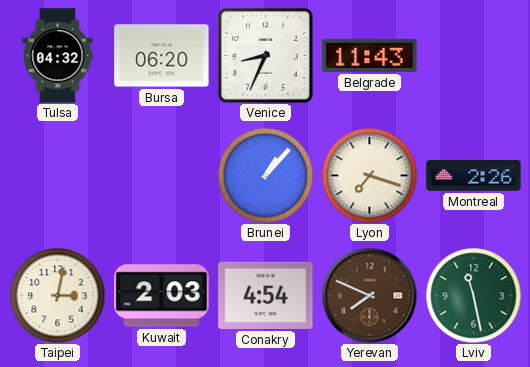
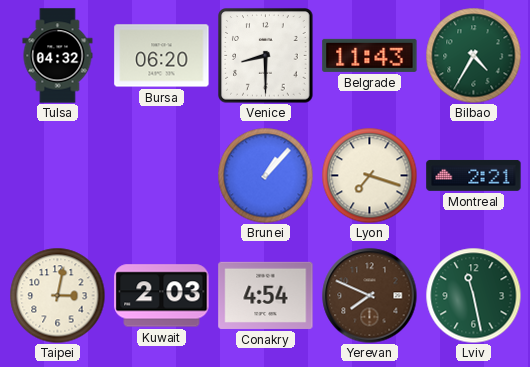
Venice: 8:34 -> 8:30
Bilbao: none -> 4:35
Montreal: 2:26 -> 2:21
